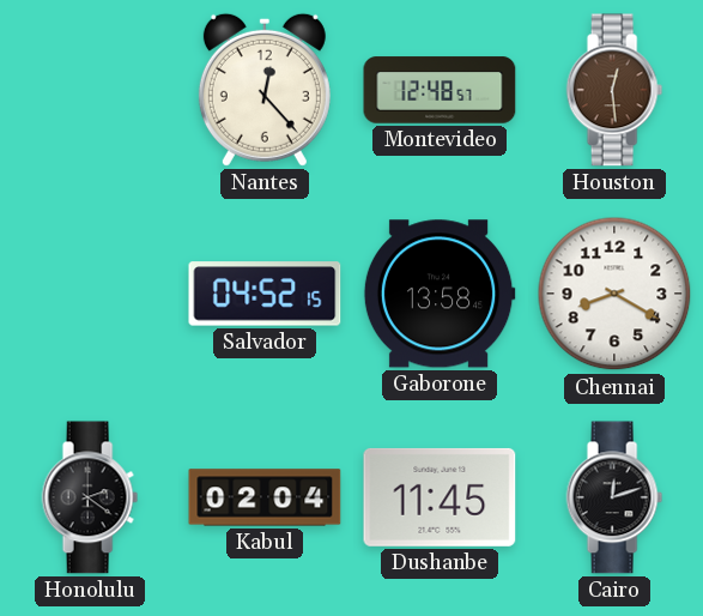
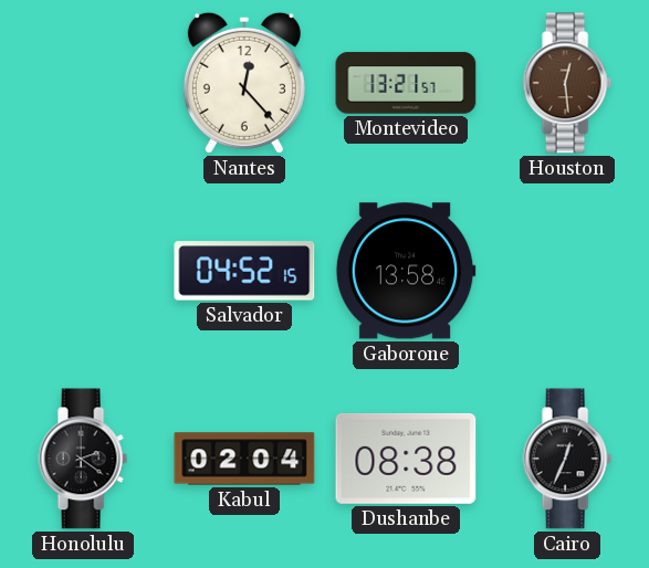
Montevideo: 12:48 -> 13:21
Chennai: 8:20 -> none
Dushanbe: 11:45 -> 08:38
Cairo: 12:12 -> 12:34
